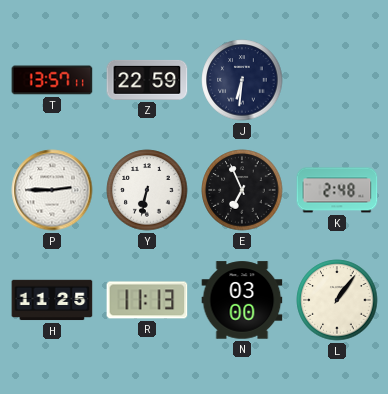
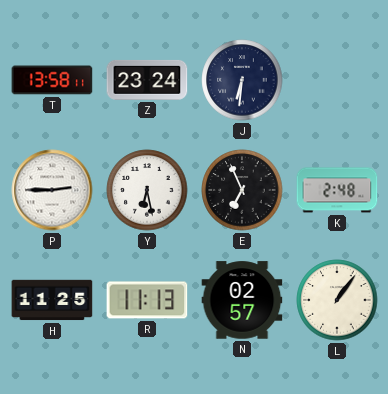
T: 13:57 -> 13:58
Z: 22:59 -> 23:24
Y: 6:32 -> 6:28
N: 03:00 -> 02:57
